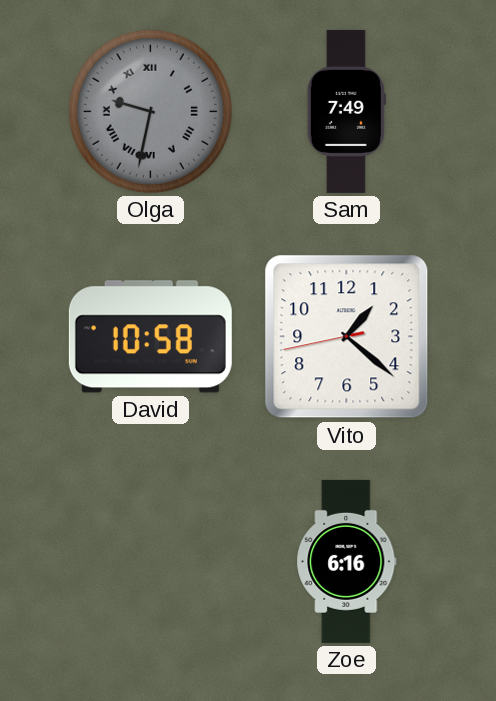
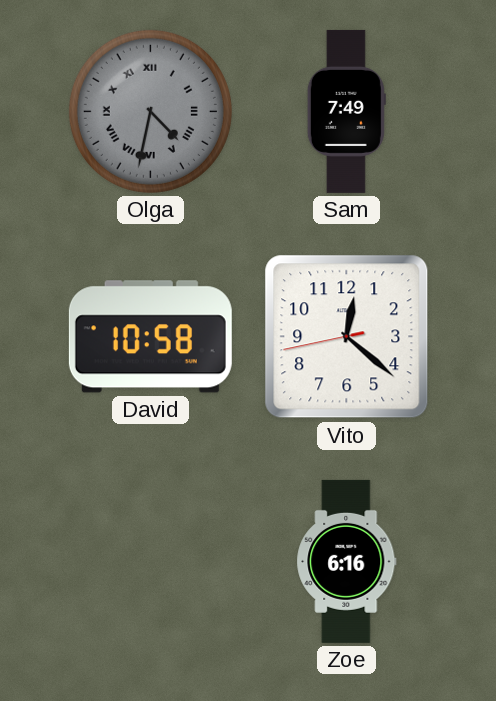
Olga: 9:32 -> 4:32
Vito: 1:21 -> 12:21
